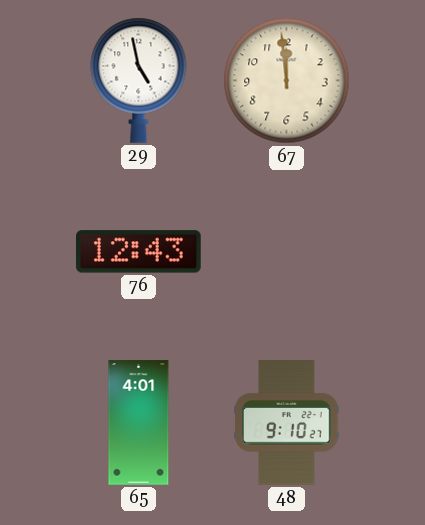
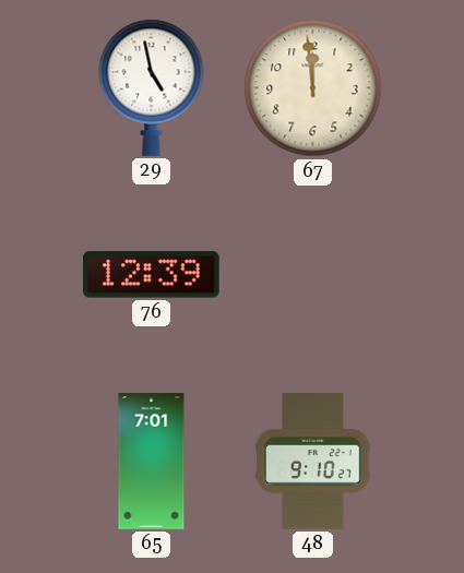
76: 12:43 -> 12:39
65: 4:01 -> 7:01
